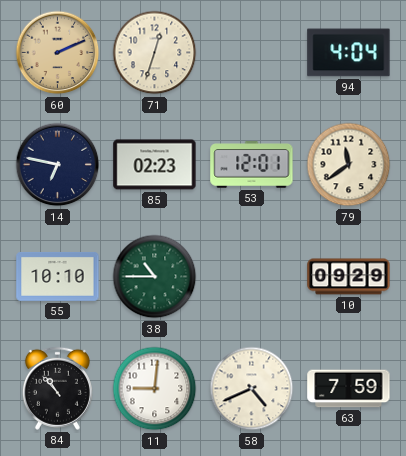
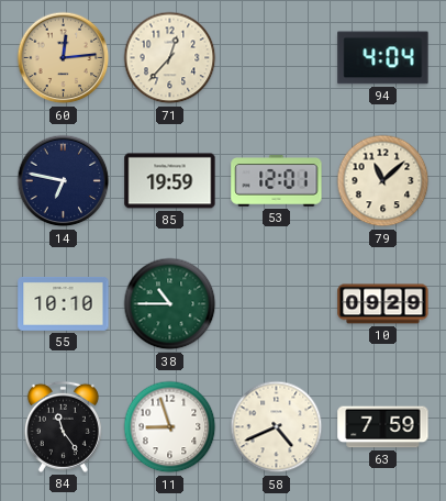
60: 2:11 -> 12:14
71: 12:33 -> 12:37
85: 02:23 -> 19:59
79: 11:39 -> 11:08
84: 10:53 -> 11:24
11: 9:01 -> 8:57
